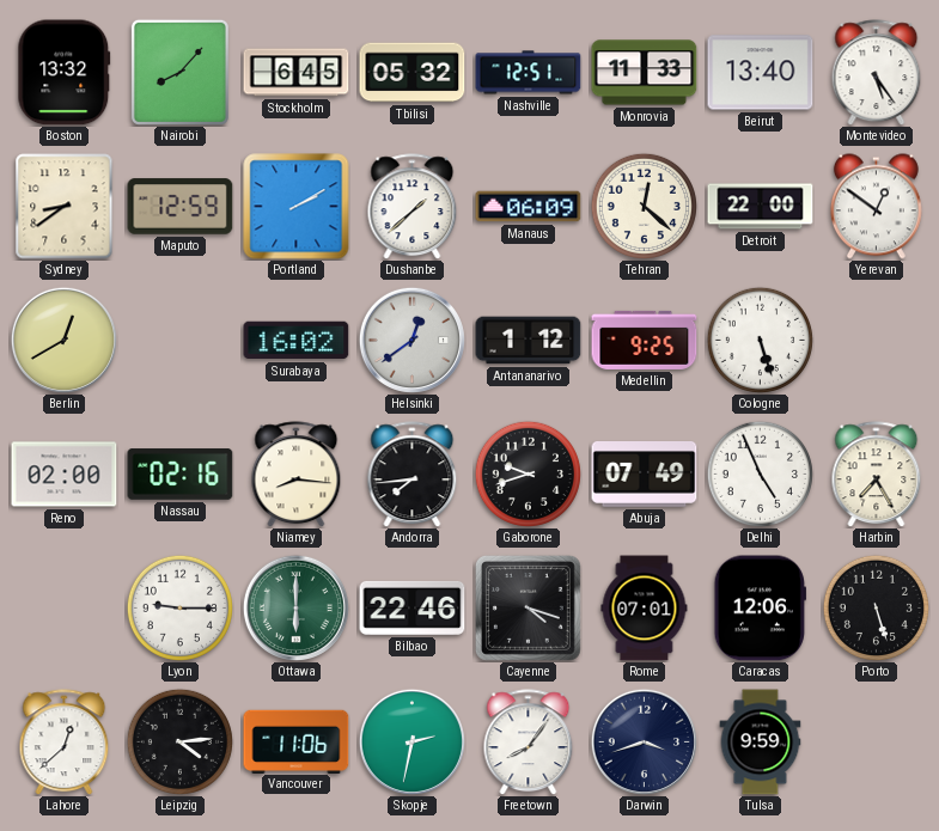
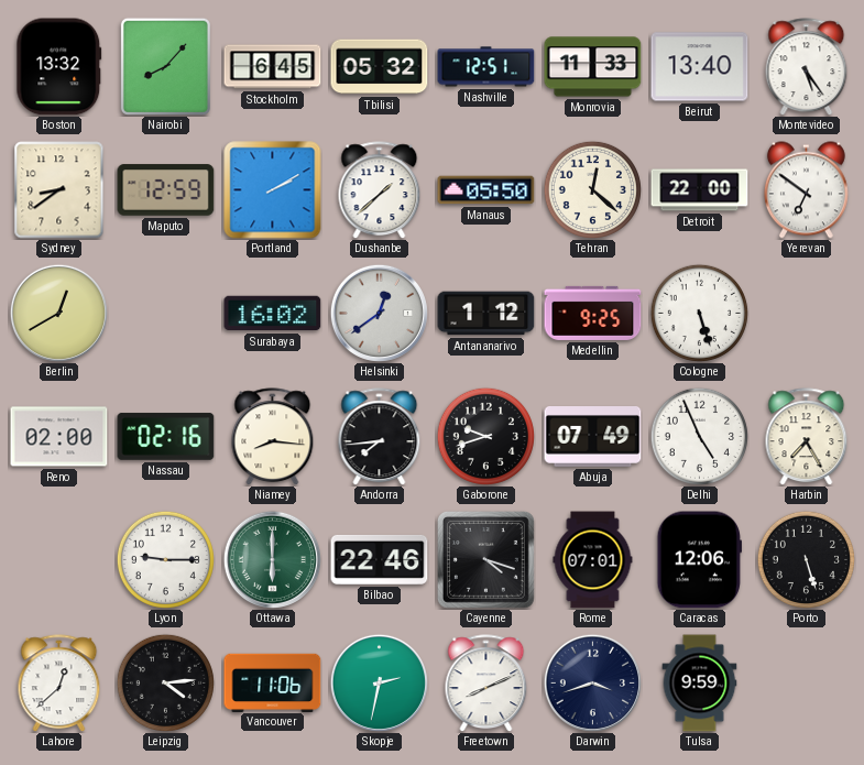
Manaus: 06:09 -> 05:50
Yerevan: 12:51 -> 6:51
Freetown: 8:06 -> 8:11
